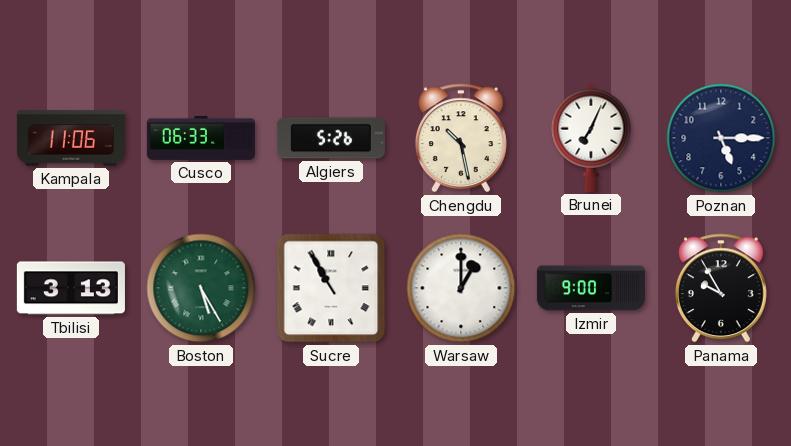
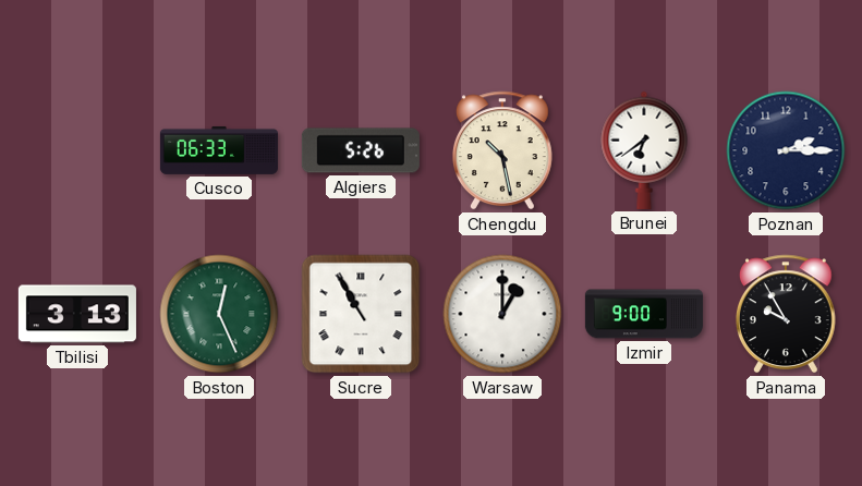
Kampala: 11:06 -> none
Brunei: 7:04 -> 6:39
Poznan: 5:15 -> 2:15
Boston: 5:25 -> 12:26
